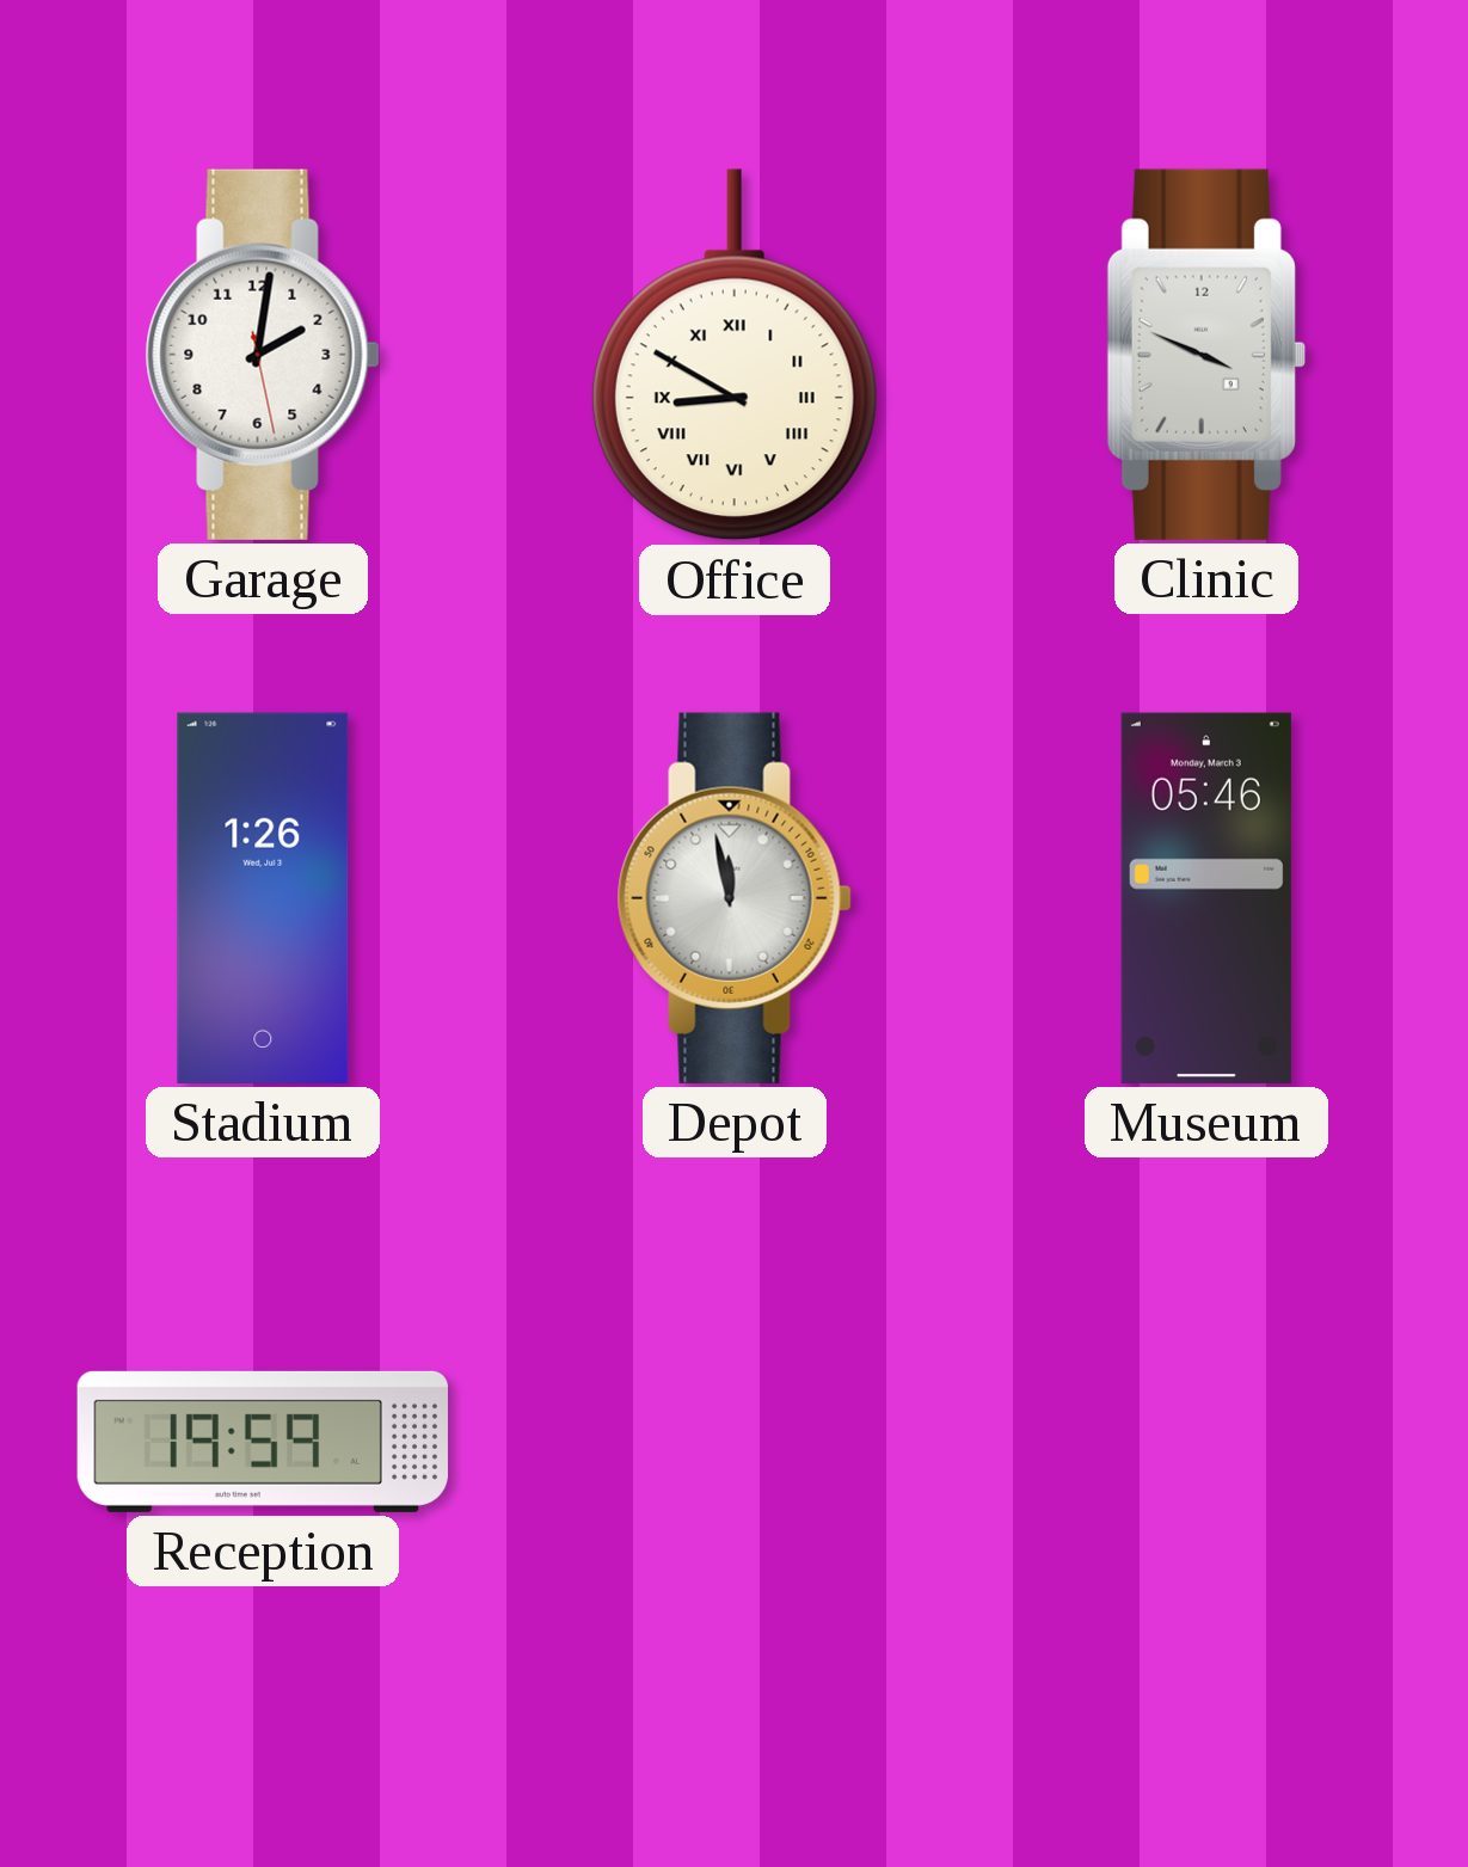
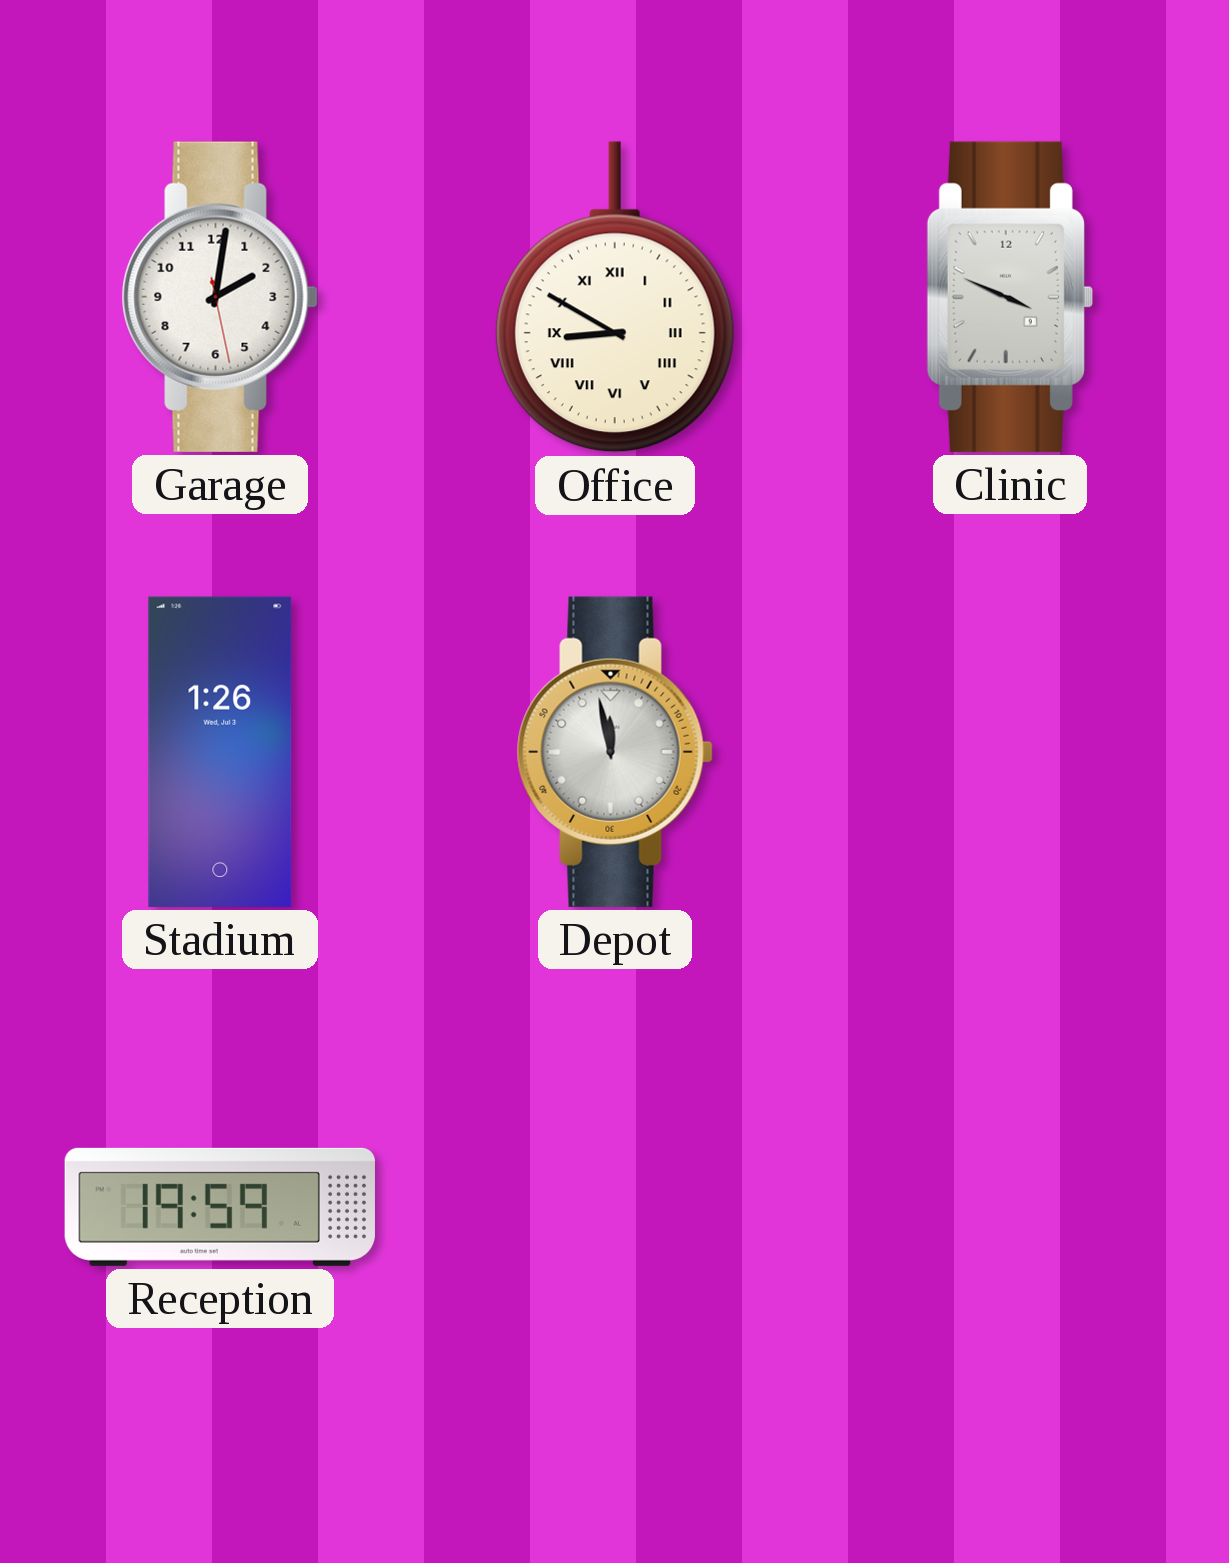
Museum: 05:46 -> none
